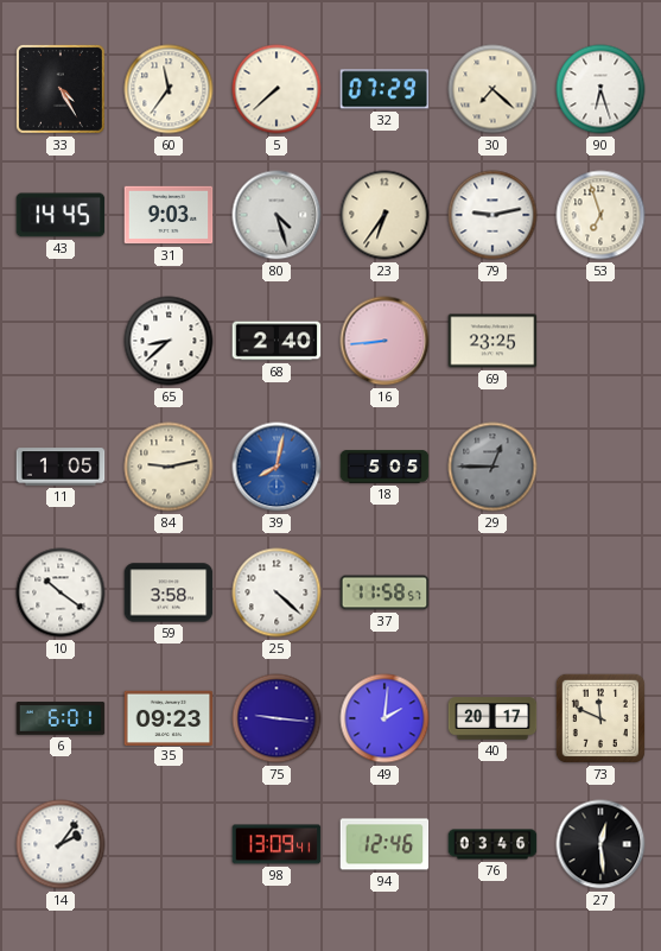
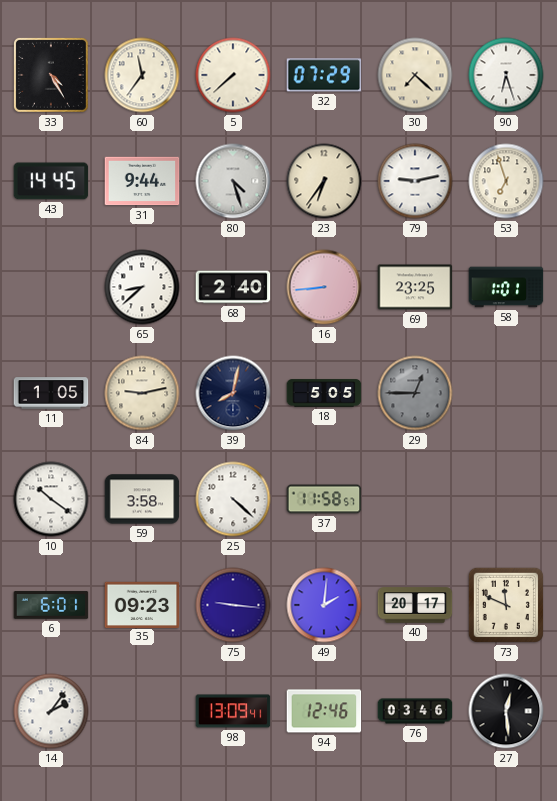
31: 9:03 -> 9:44
58: none -> 1:01
39 dial: blue -> navy
